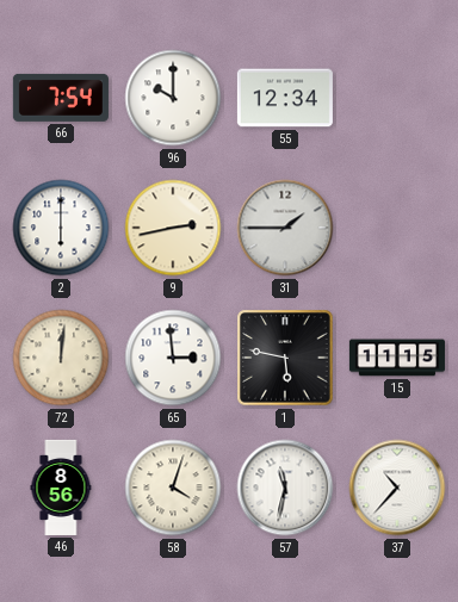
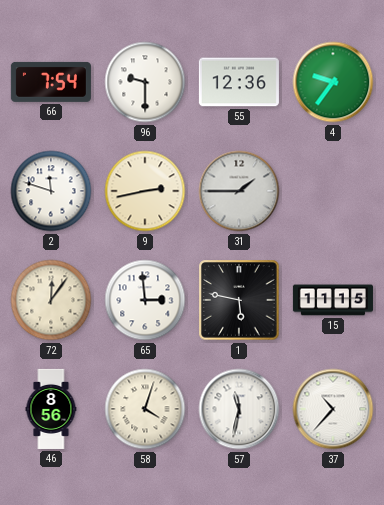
96: 10:00 -> 9:30
55: 12:34 -> 12:36
4: none -> 9:36
2: 6:00 -> 11:48
72: 12:01 -> 12:06
